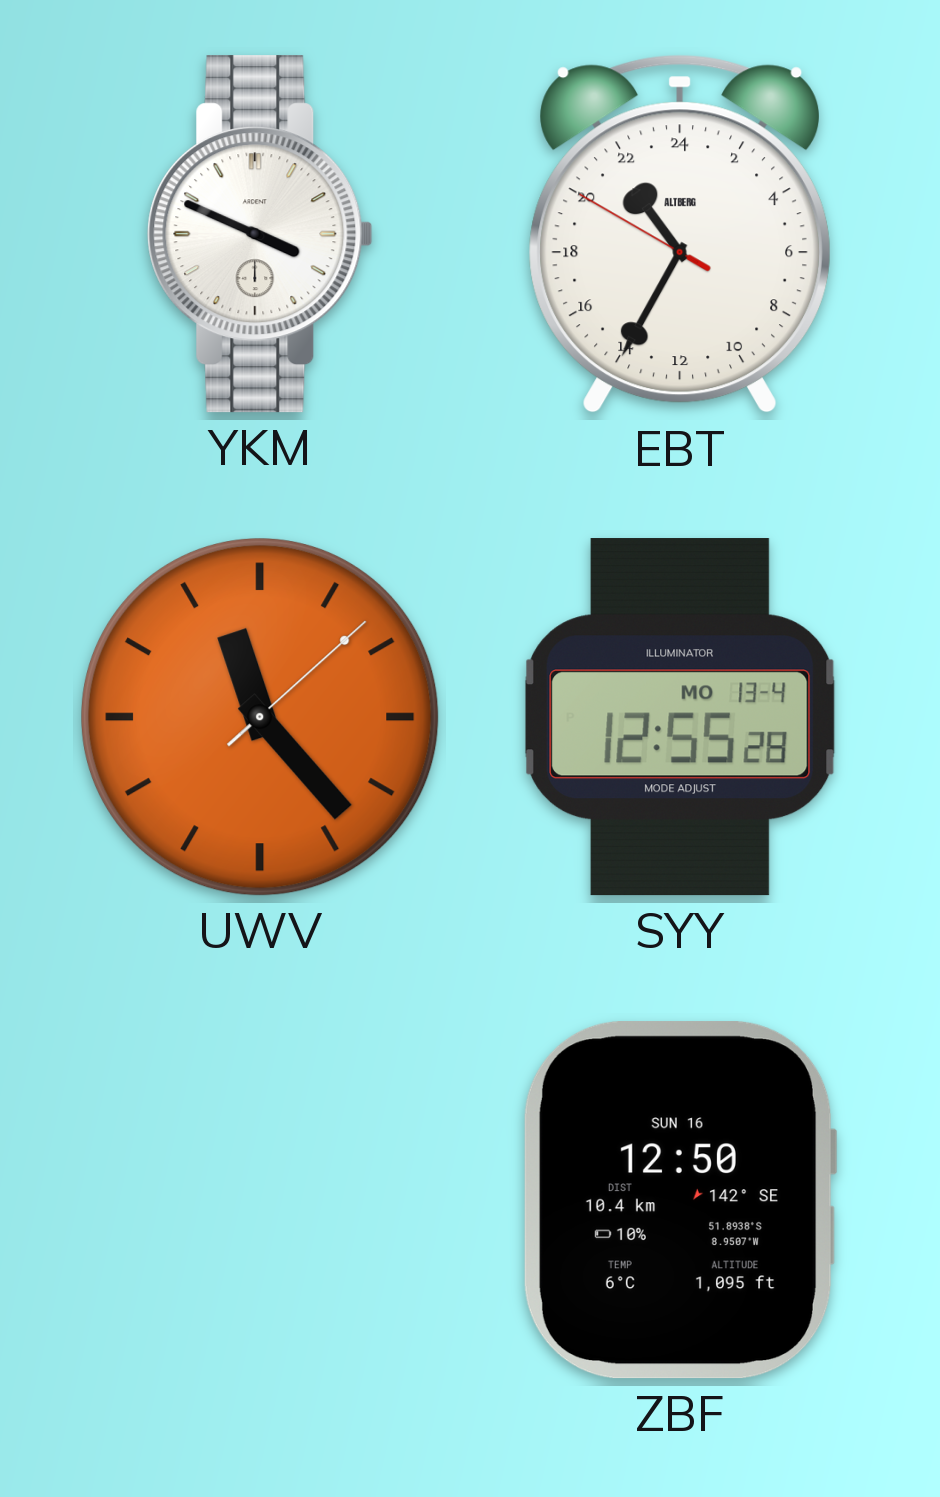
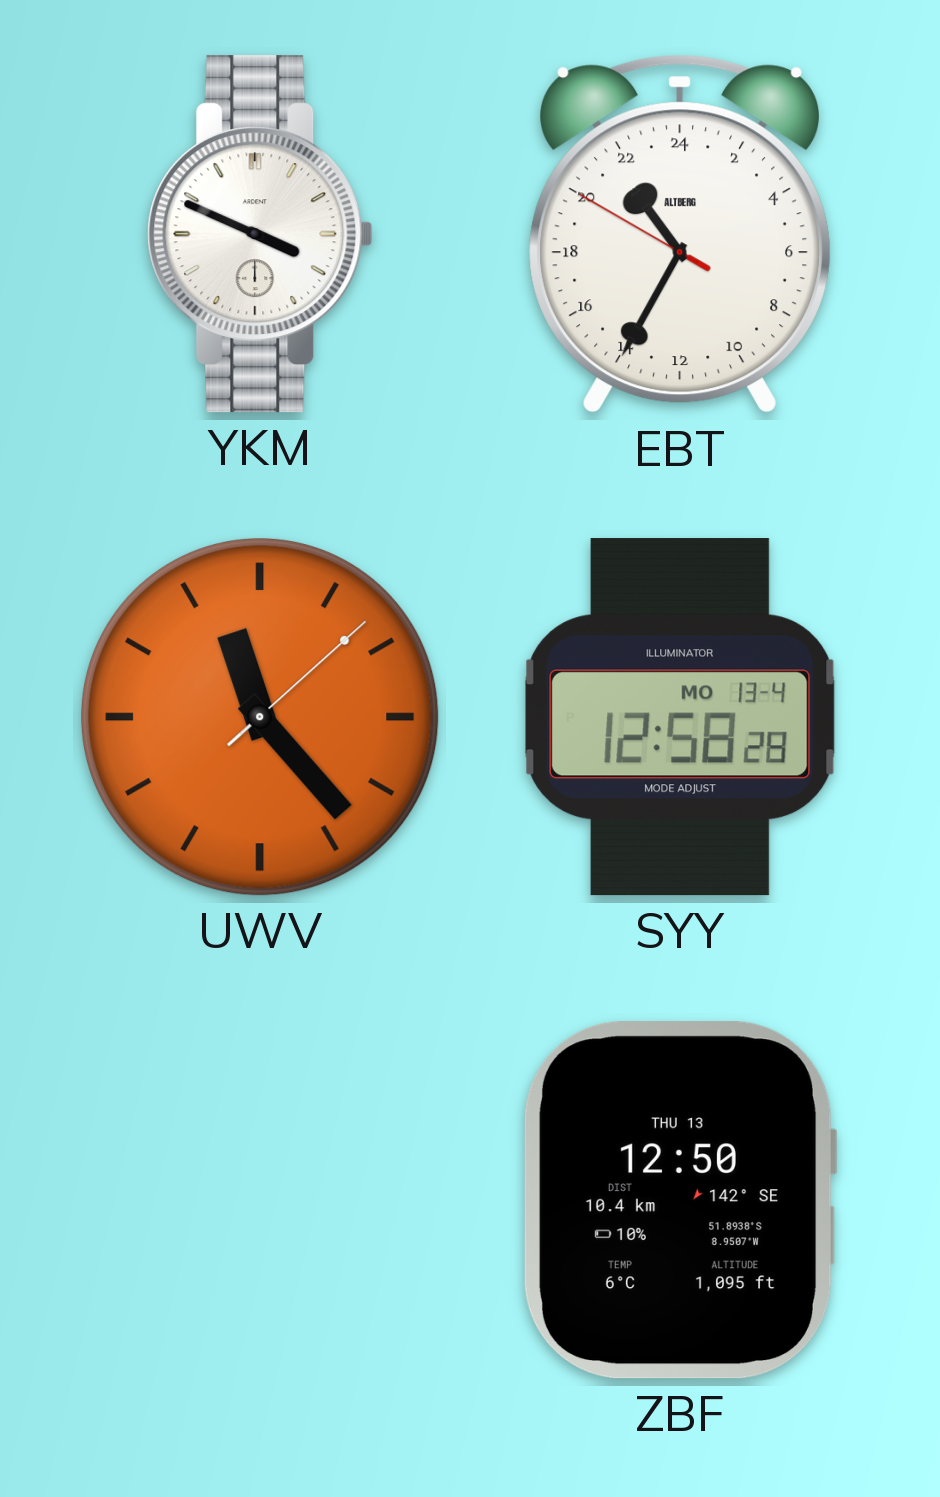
SYY: 12:55 -> 12:58
ZBF date: SUN 16 -> THU 13
